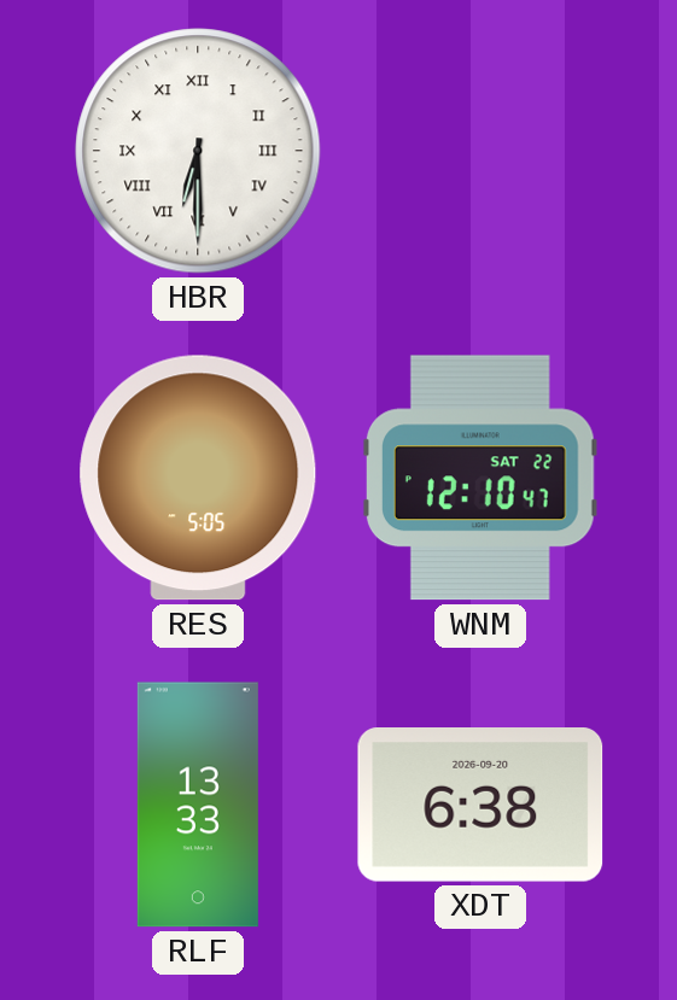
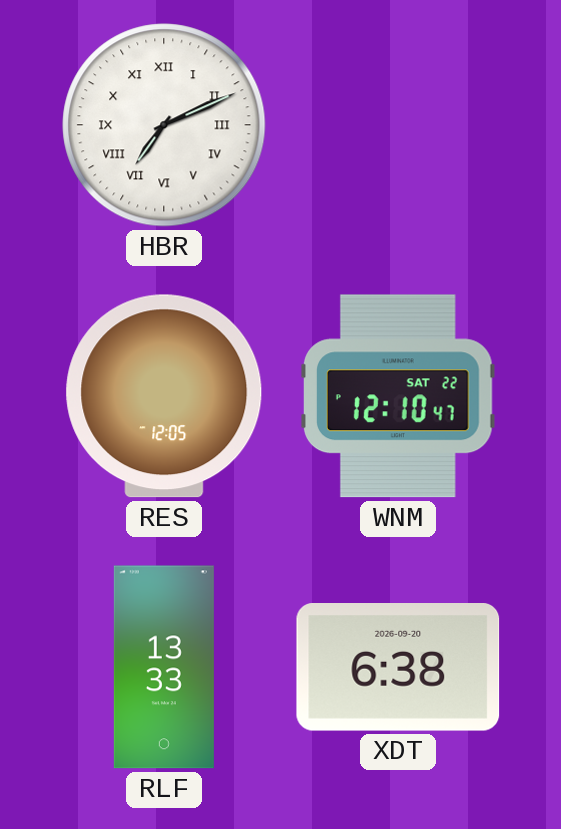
HBR: 6:30 -> 7:11
RES: 5:05 -> 12:05
